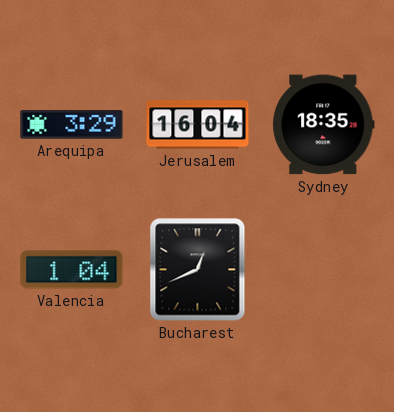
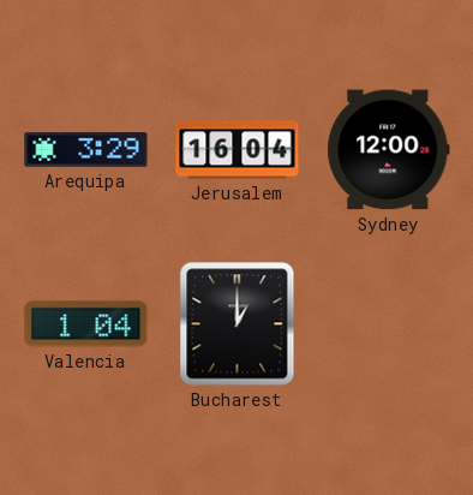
Sydney: 18:35 -> 12:00
Bucharest: 12:41 -> 1:00
